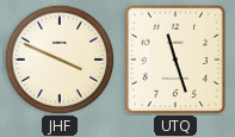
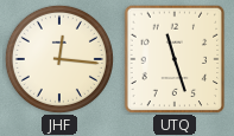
JHF: 3:49 -> 12:16
